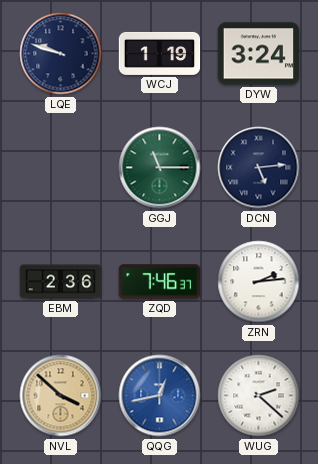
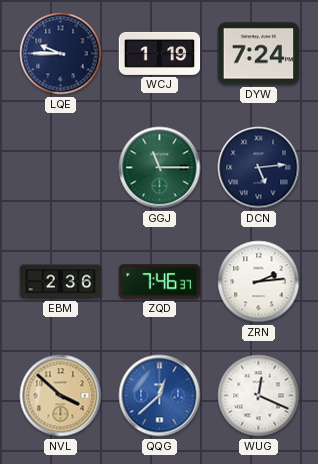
LQE: 9:48 -> 9:45
DYW: 3:24 -> 7:24
QQG: 12:43 -> 12:38
WUG: 2:22 -> 12:19
